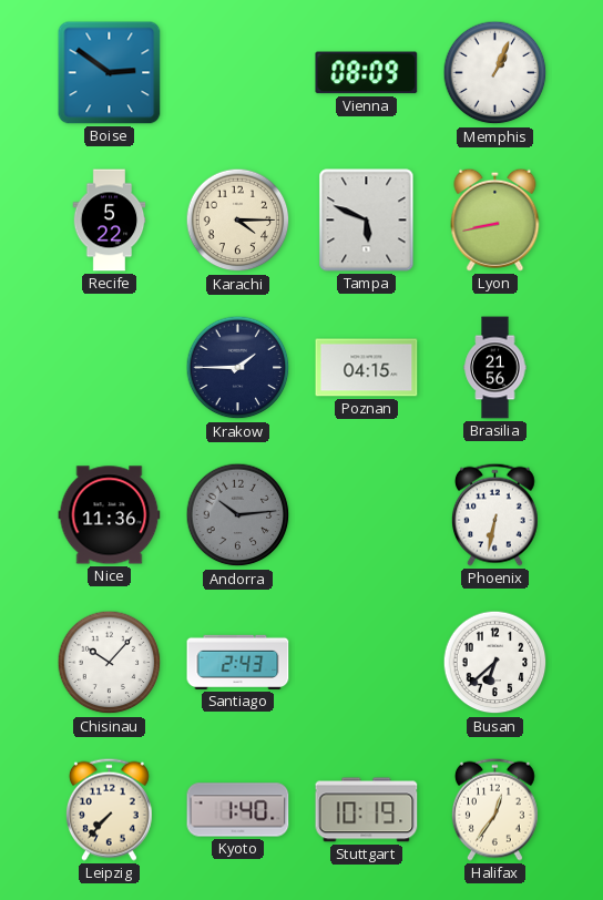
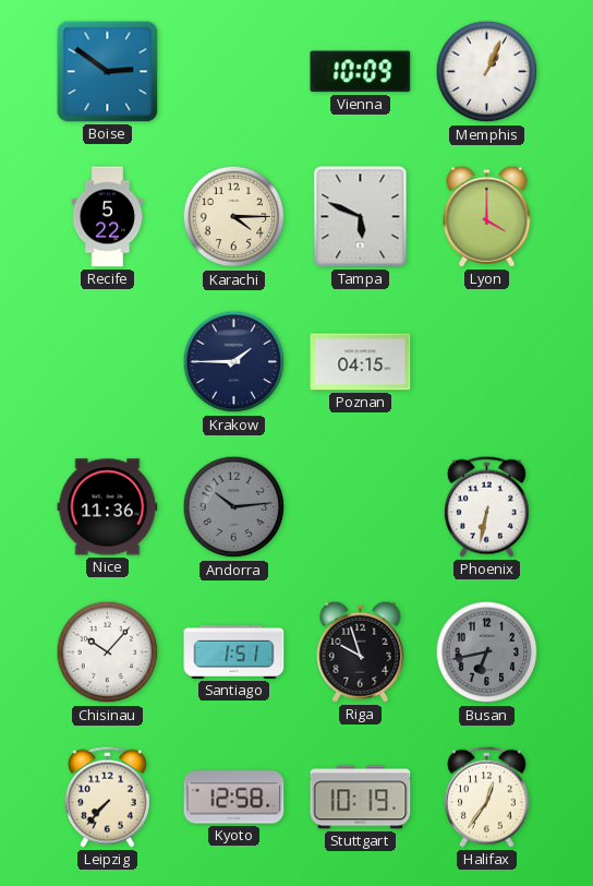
Vienna: 08:09 -> 10:09
Lyon: 8:43 -> 4:00
Brasilia: 21:56 -> none
Santiago: 2:43 -> 1:51
Riga: none -> 9:57
Busan: 6:38 -> 6:43
Busan dial: white -> grey
Kyoto: 1:40 -> 12:58
